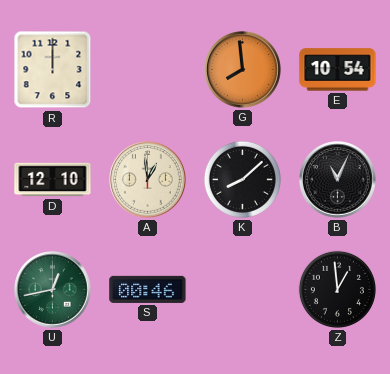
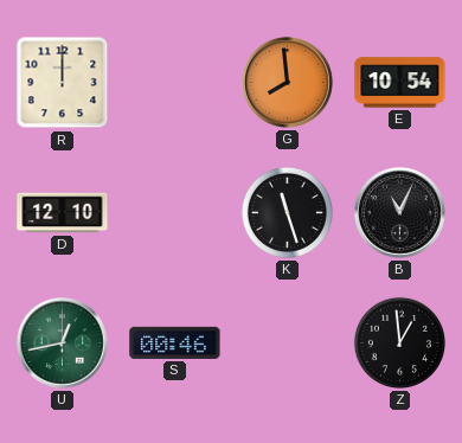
A: 12:59 -> none
K: 8:08 -> 11:27
